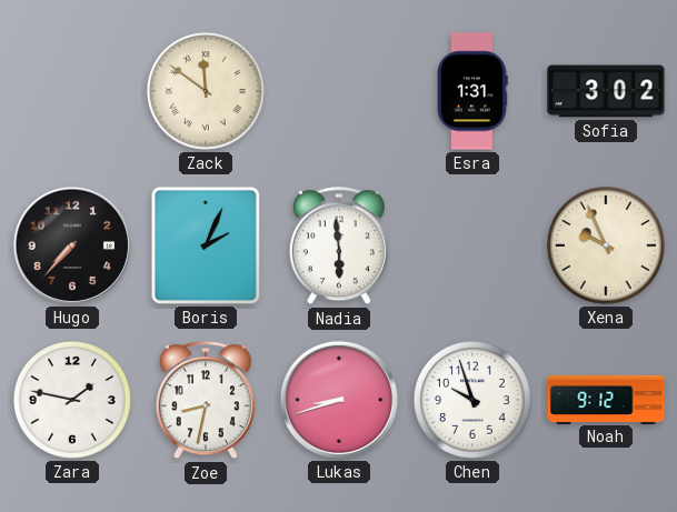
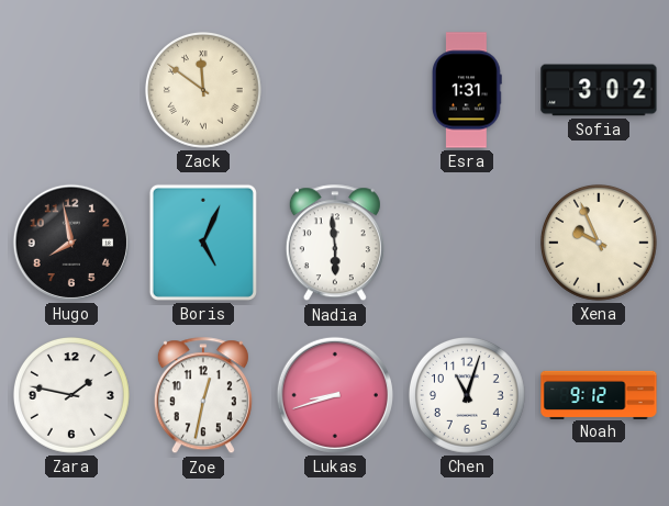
Hugo: 7:37 -> 7:58
Boris: 2:04 -> 5:04
Zoe: 8:32 -> 12:32
Chen: 9:57 -> 11:03
